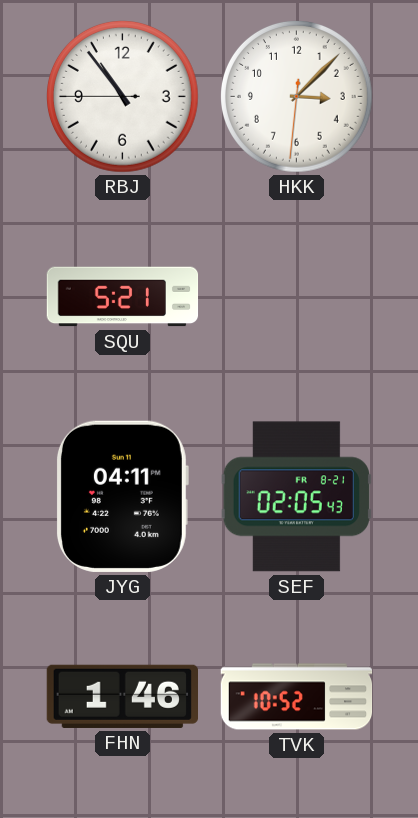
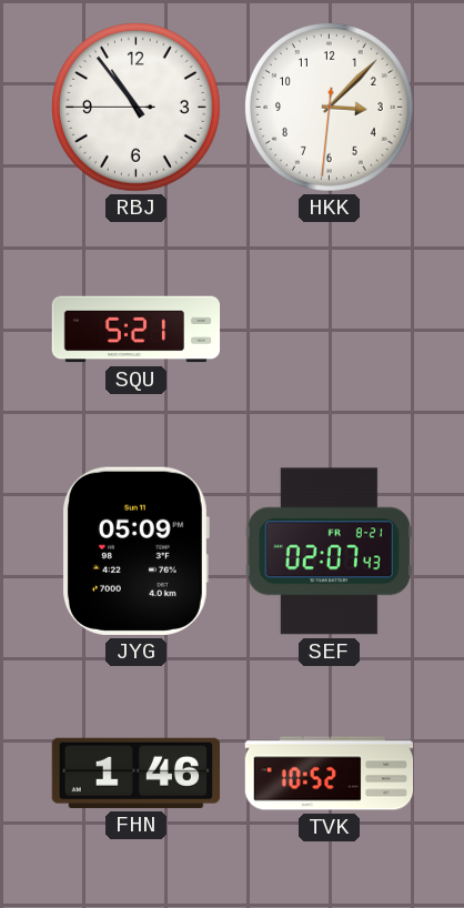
JYG: 04:11 -> 05:09
SEF: 02:05 -> 02:07
